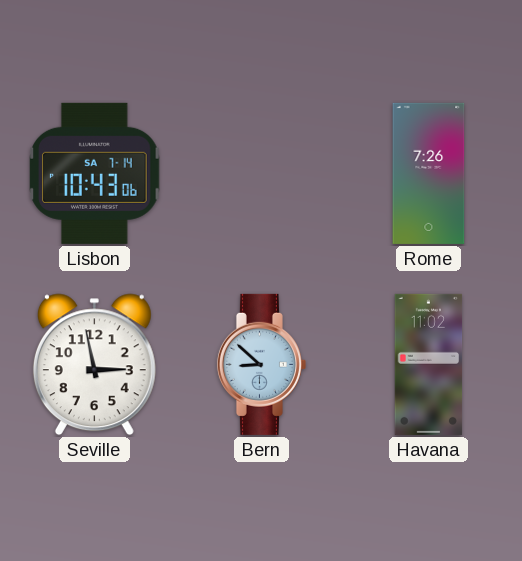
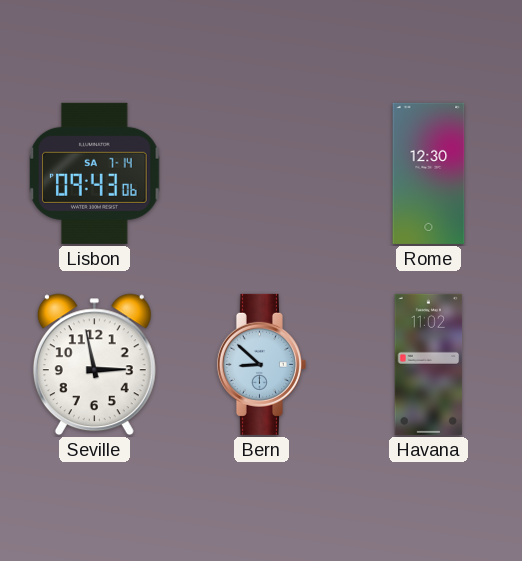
Lisbon: 10:43 -> 09:43
Rome: 7:26 -> 12:30
